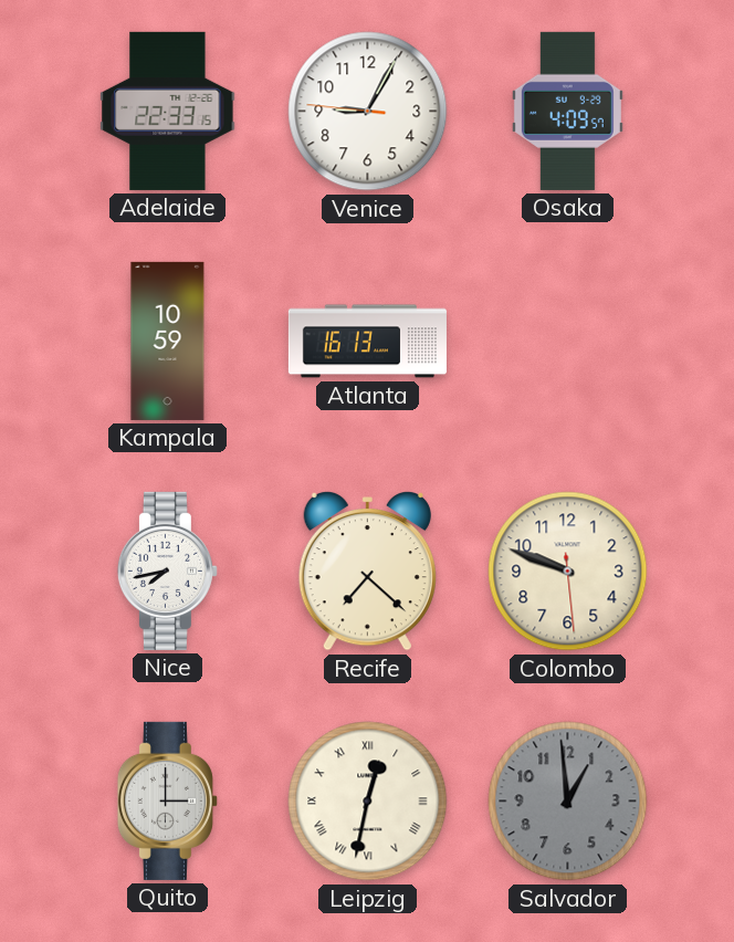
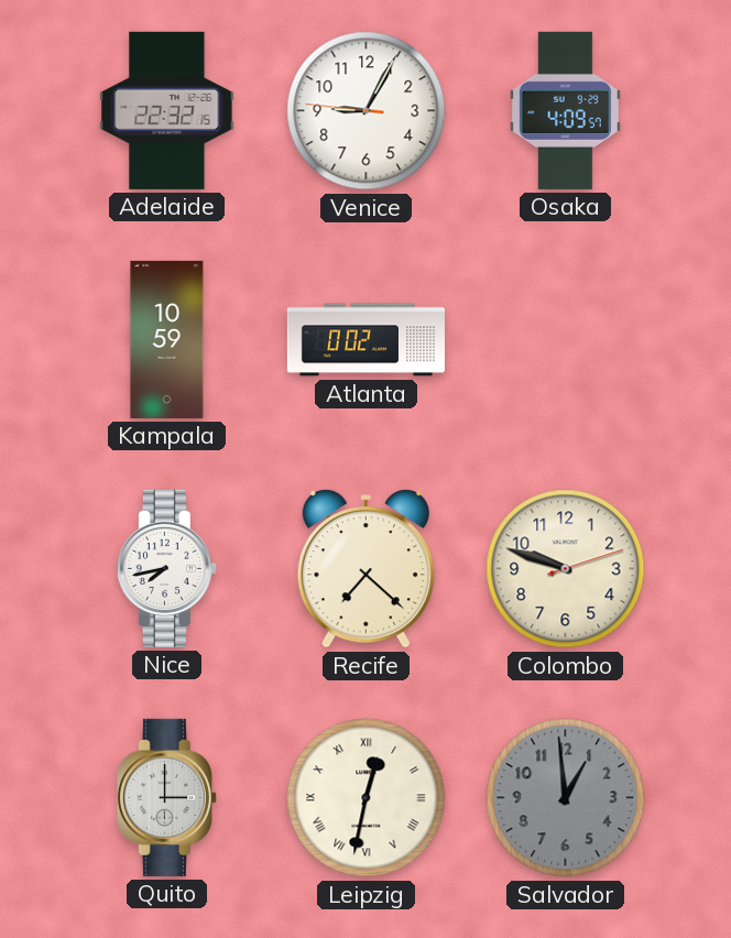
Adelaide: 22:33 -> 22:32
Atlanta: 16:13 -> 0:02
Colombo: 9:48:29 -> 9:48:12
